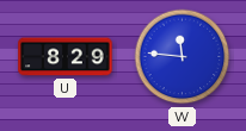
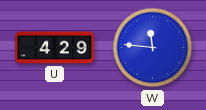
U: 8:29 -> 4:29
